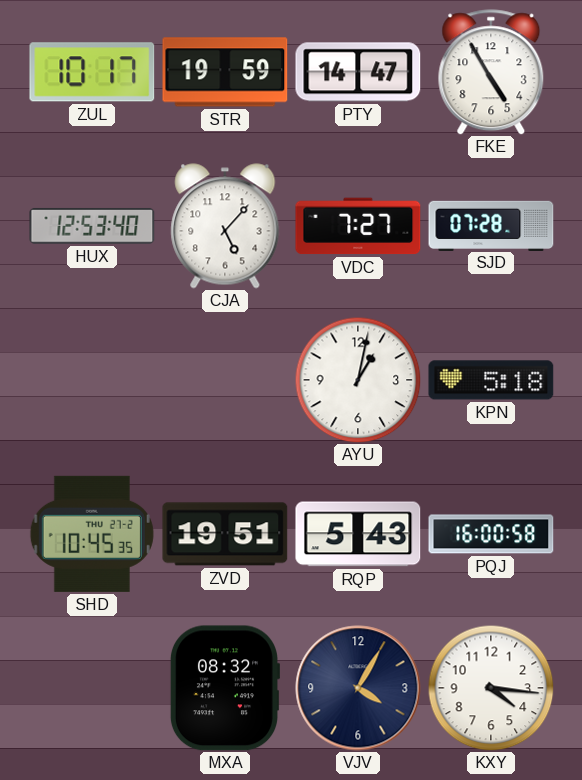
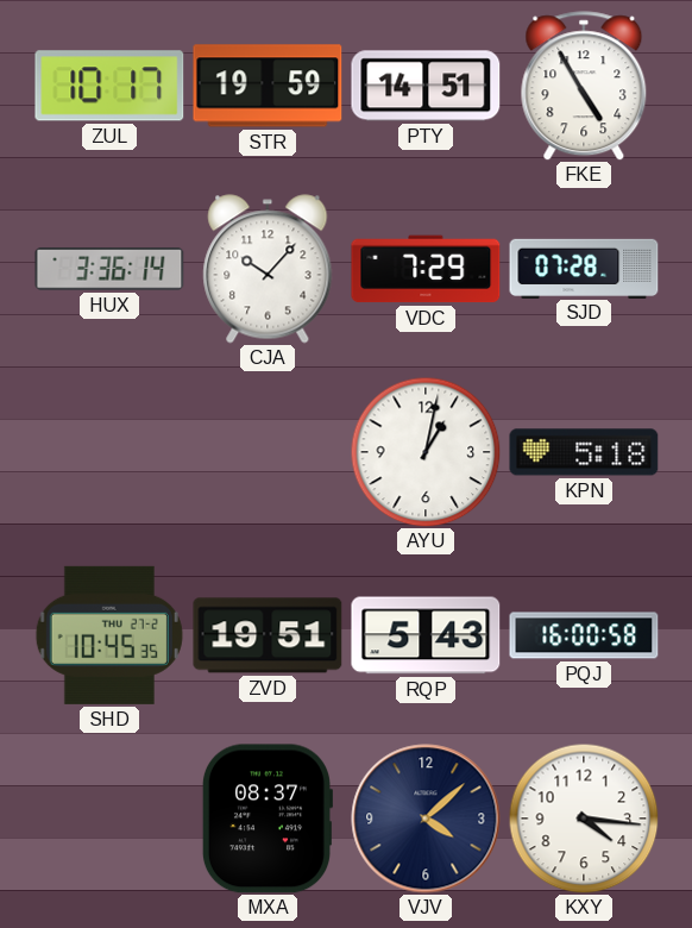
PTY: 14:47 -> 14:51
HUX: 12:53 -> 3:36
CJA: 5:07 -> 10:07
VDC: 7:27 -> 7:29
MXA: 08:32 -> 08:37
VJV: 4:05 -> 4:08
